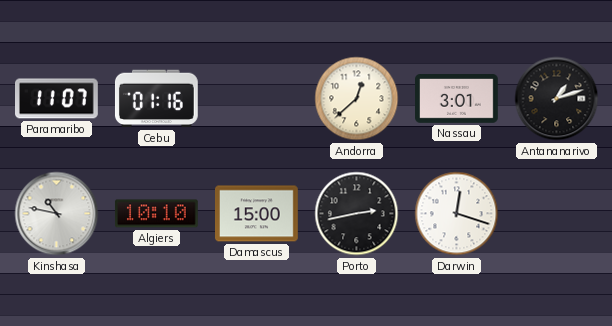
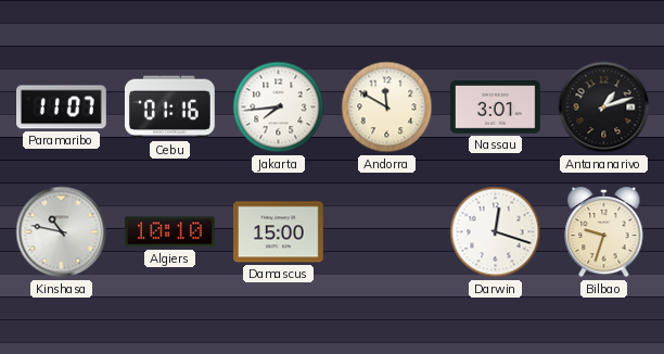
Jakarta: none -> 7:44
Andorra: 12:38 -> 11:50
Porto: 2:43 -> none
Bilbao: none -> 9:33
